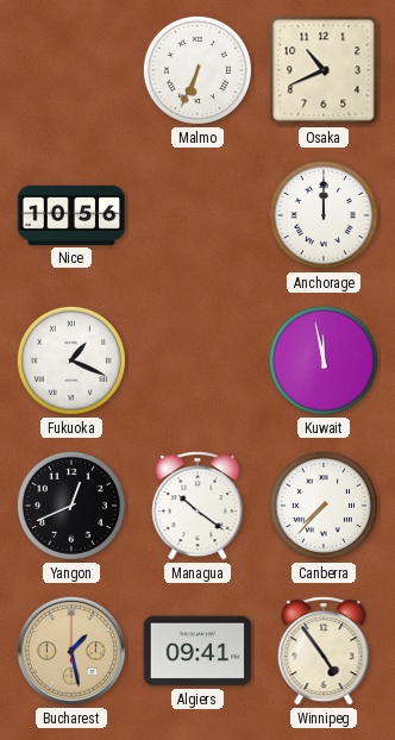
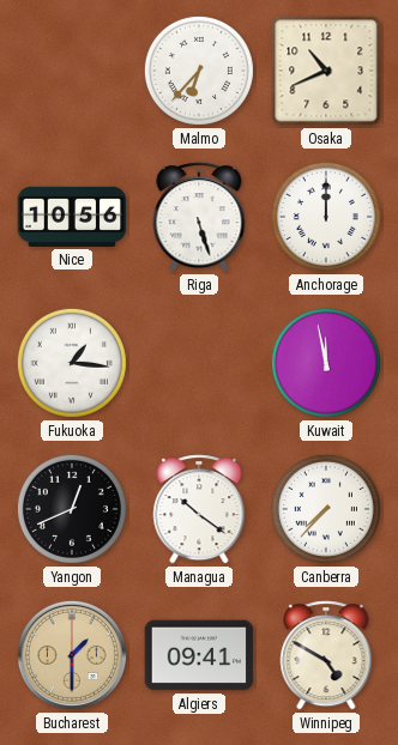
Malmo: 6:34 -> 6:37
Riga: none -> 5:27
Fukuoka: 1:19 -> 1:16
Bucharest: 1:28 -> 1:30
Winnipeg: 4:54 -> 4:50
